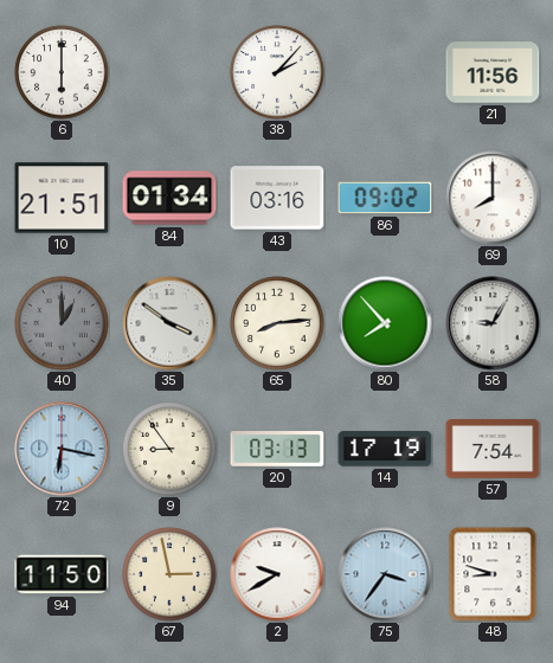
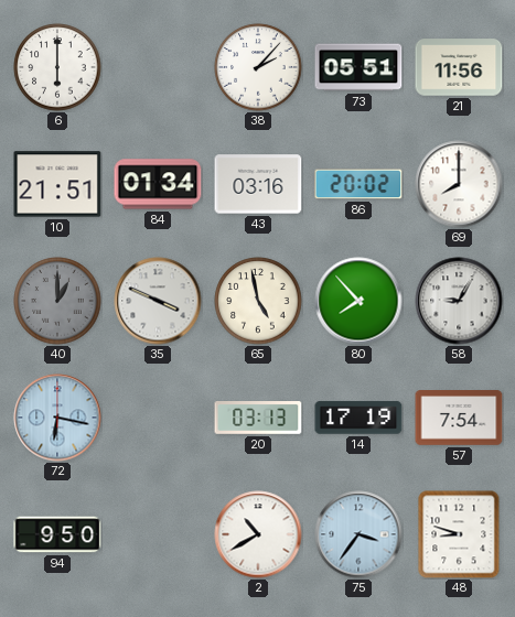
73: none -> 05:51
86: 09:02 -> 20:02
35: 3:51 -> 3:49
65: 8:14 -> 4:58
9: 8:54 -> none
94: 11:50 -> 9:50
67: 2:58 -> none
2: 9:40 -> 10:40
